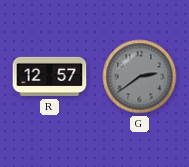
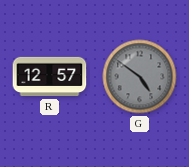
G: 2:39 -> 4:51
